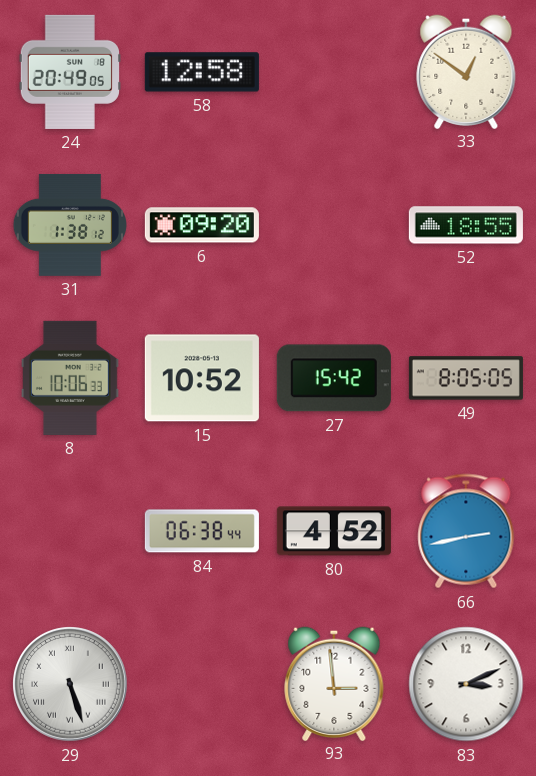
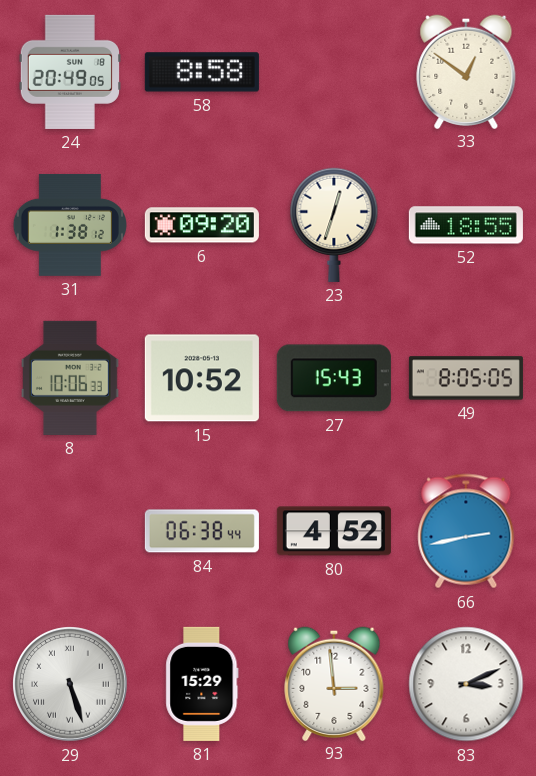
58: 12:58 -> 8:58
23: none -> 12:33
27: 15:42 -> 15:43
81: none -> 15:29
